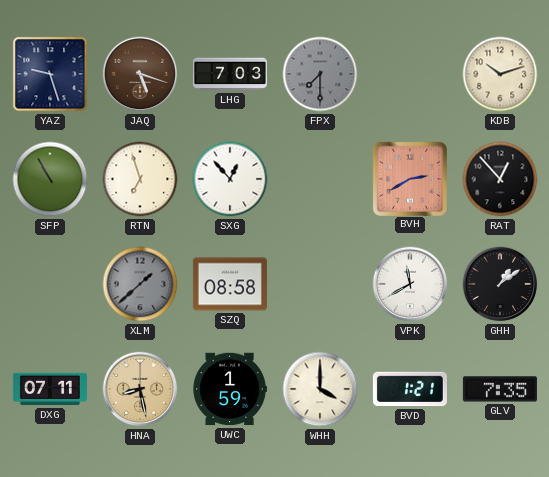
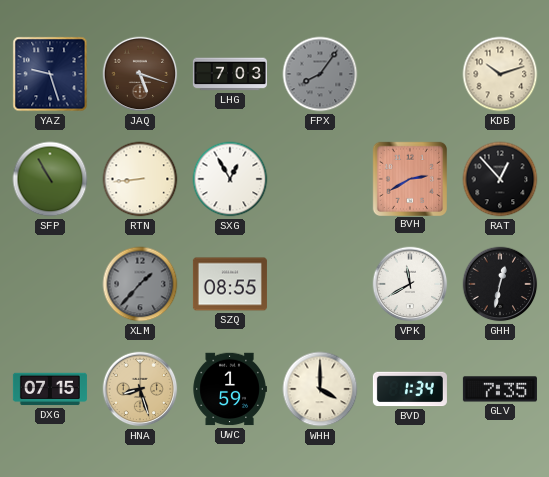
FPX: 7:30 -> 8:06
RTN: 6:57 -> 8:44
SXG: 12:53 -> 12:55
XLM: 1:38 -> 1:37
SZQ: 08:58 -> 08:55
GHH: 1:09 -> 12:32
DXG: 07:11 -> 07:15
HNA: 8:28 -> 8:27
BVD: 1:21 -> 1:34
